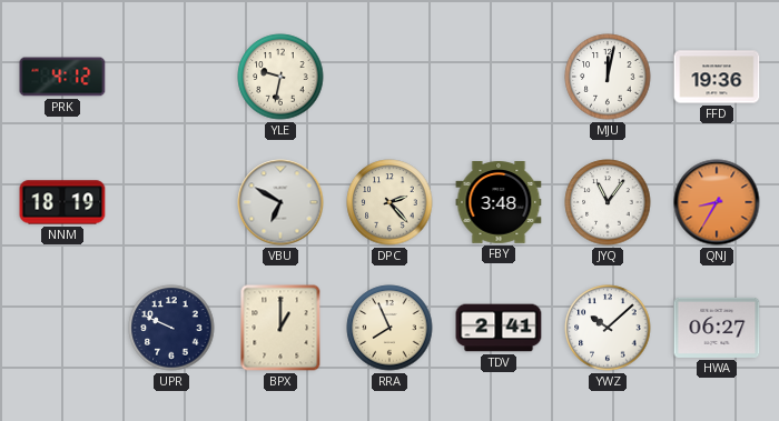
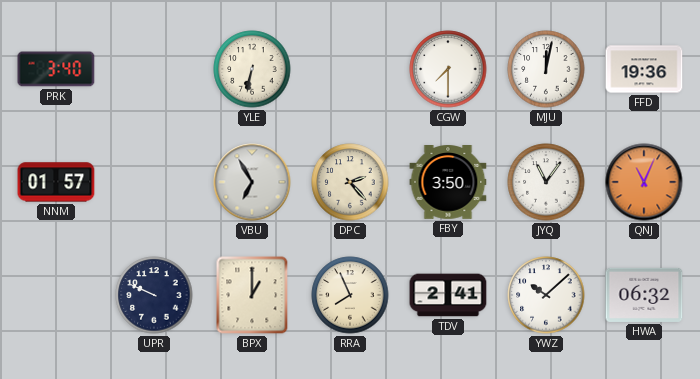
PRK: 4:12 -> 3:40
YLE: 9:32 -> 6:32
CGW: none -> 7:30
NNM: 18:19 -> 01:57
VBU: 6:50 -> 6:55
FBY: 3:48 -> 3:50
QNJ: 8:35 -> 11:04
HWA: 06:27 -> 06:32
